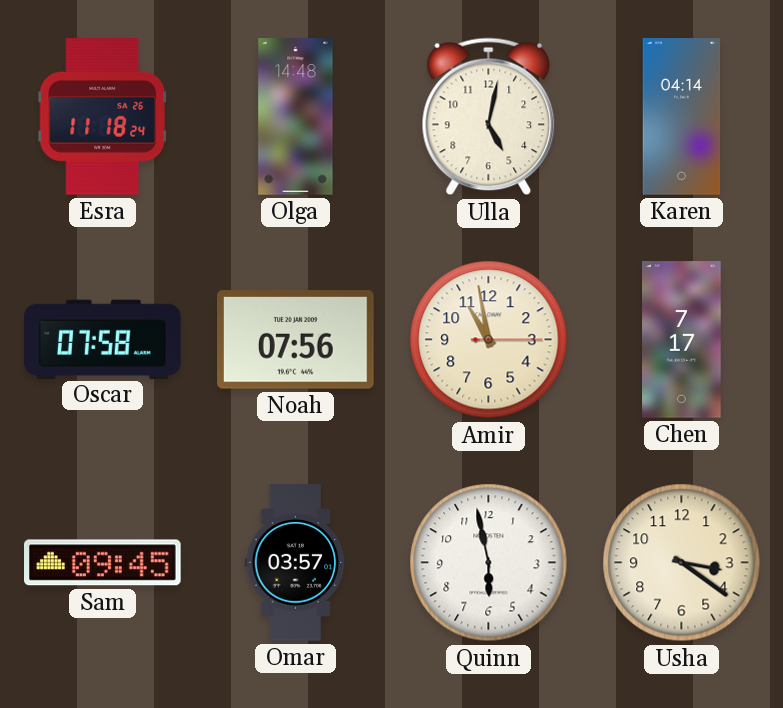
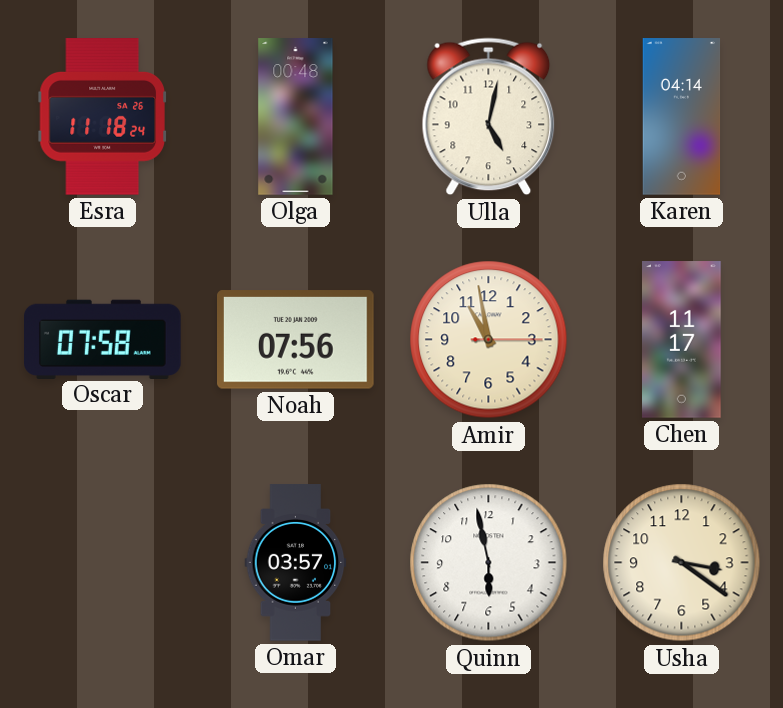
Olga: 14:48 -> 00:48
Chen: 7:17 -> 11:17
Sam: 09:45 -> none
